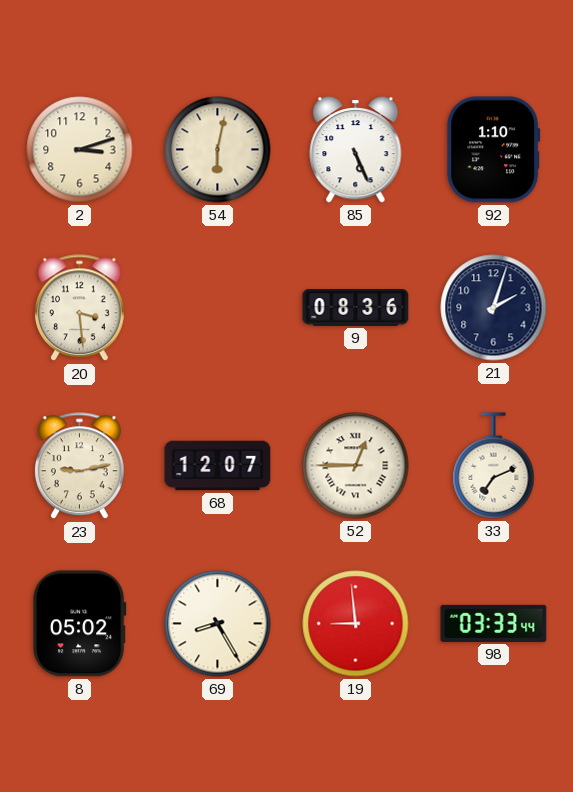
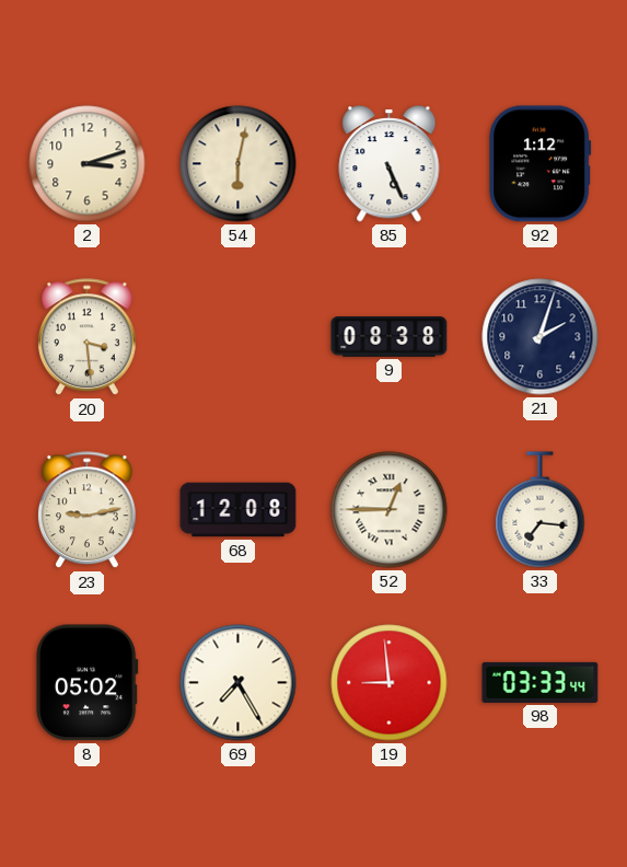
92: 1:10 -> 1:12
9: 08:36 -> 08:38
68: 12:07 -> 12:08
33: 7:11 -> 7:16
69: 8:25 -> 7:25
